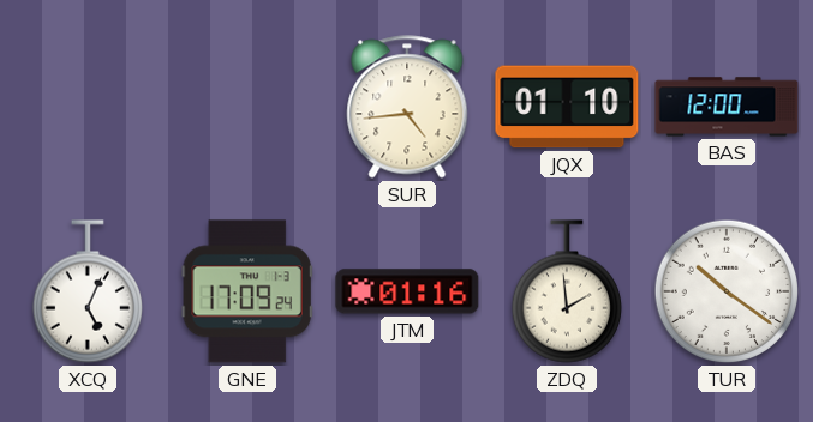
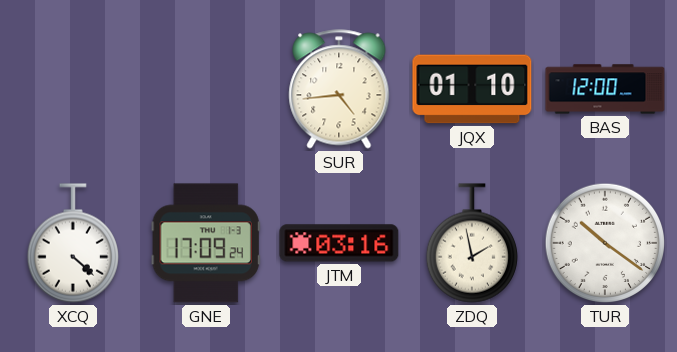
XCQ: 5:04 -> 4:22
JTM: 01:16 -> 03:16
ZDQ: 1:59 -> 1:58
